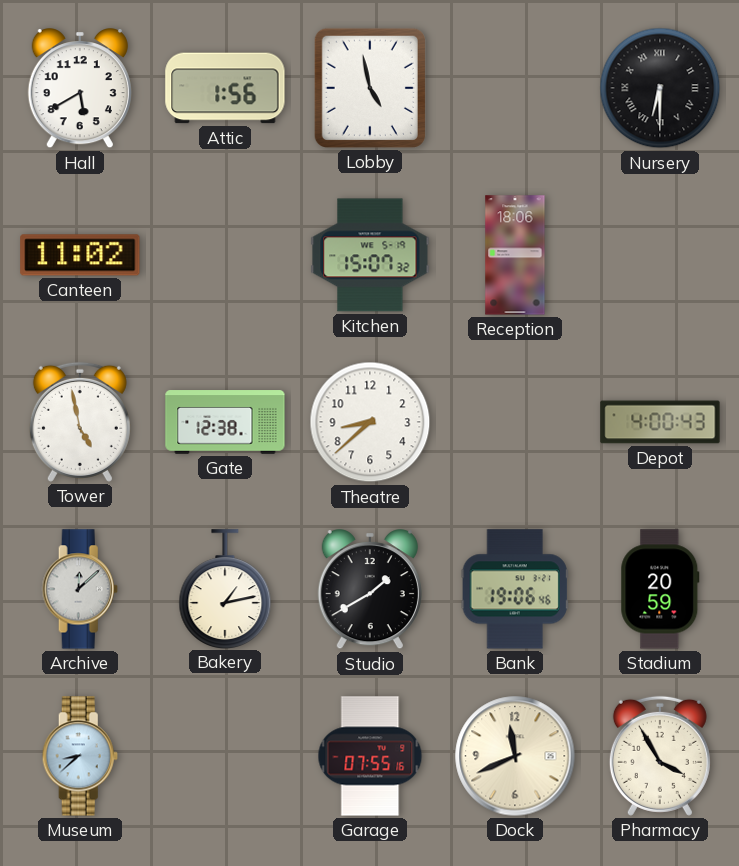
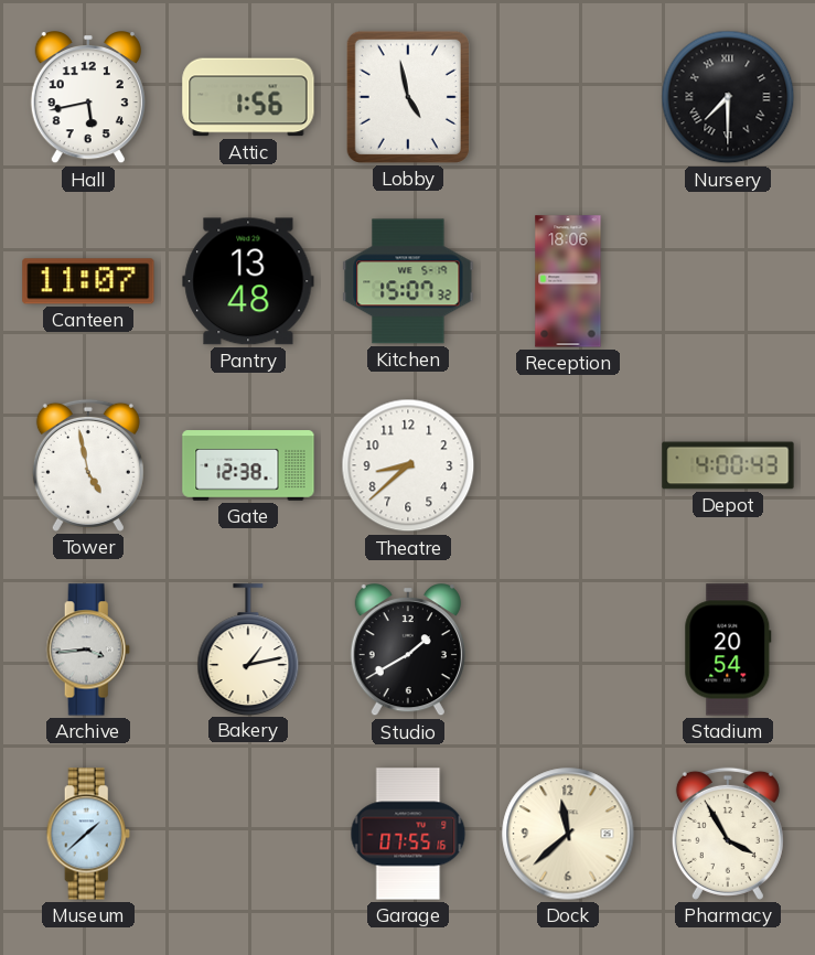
Hall: 5:40 -> 5:43
Nursery: 6:30 -> 7:30
Canteen: 11:02 -> 11:07
Pantry: none -> 13:48
Archive: 12:08 -> 3:44
Bank: 19:06 -> none
Stadium: 20:59 -> 20:54
Museum: 8:38 -> 1:38
Dock: 11:41 -> 11:38
